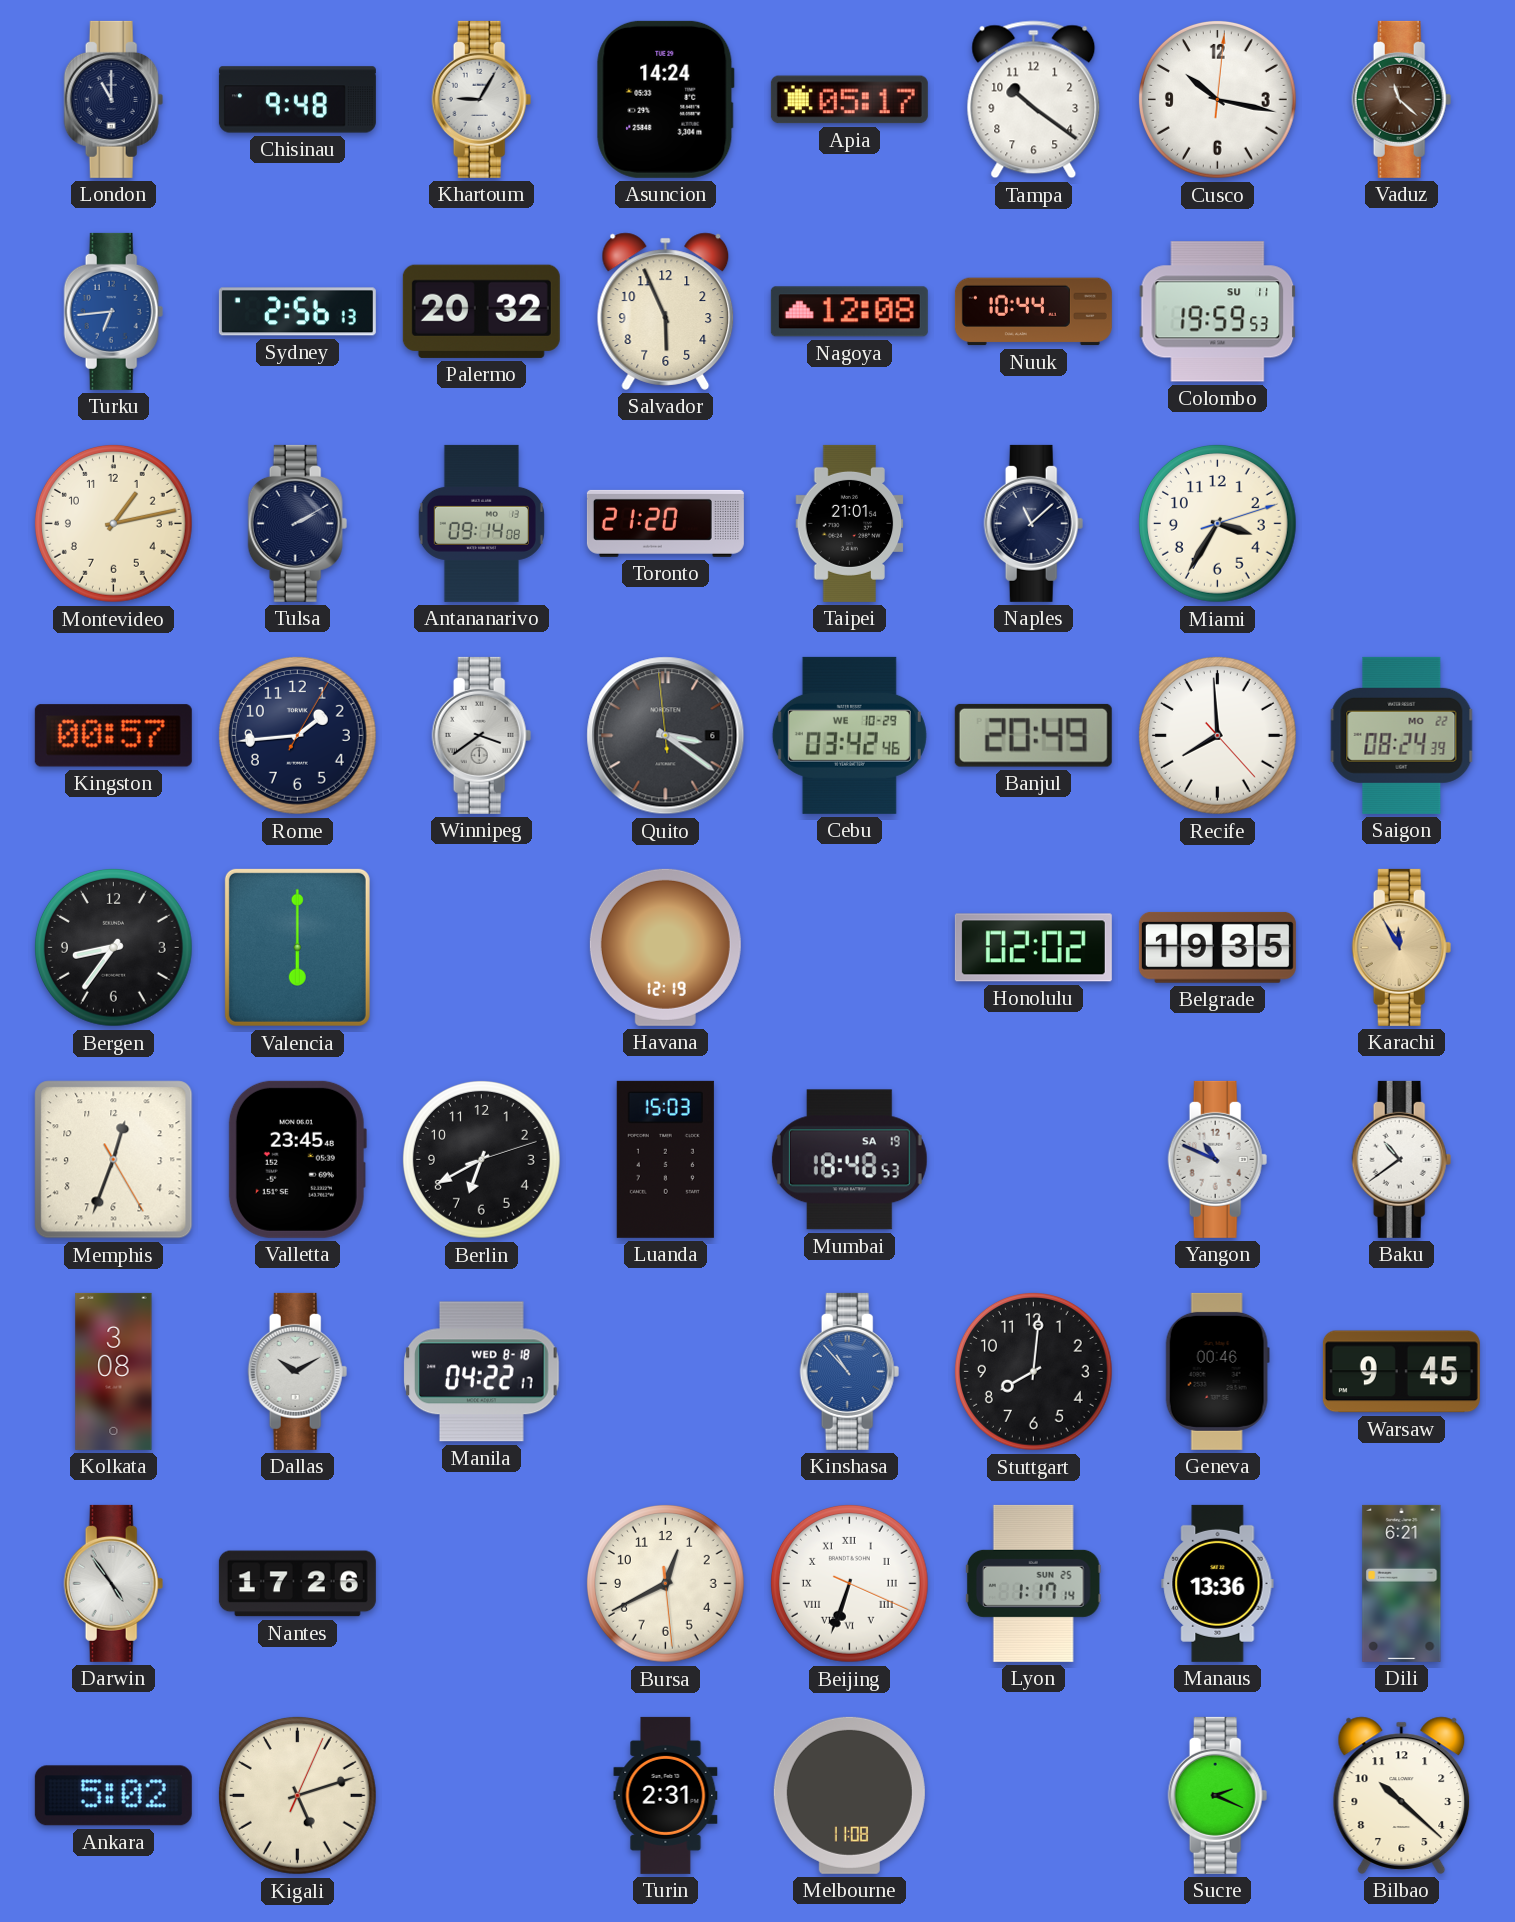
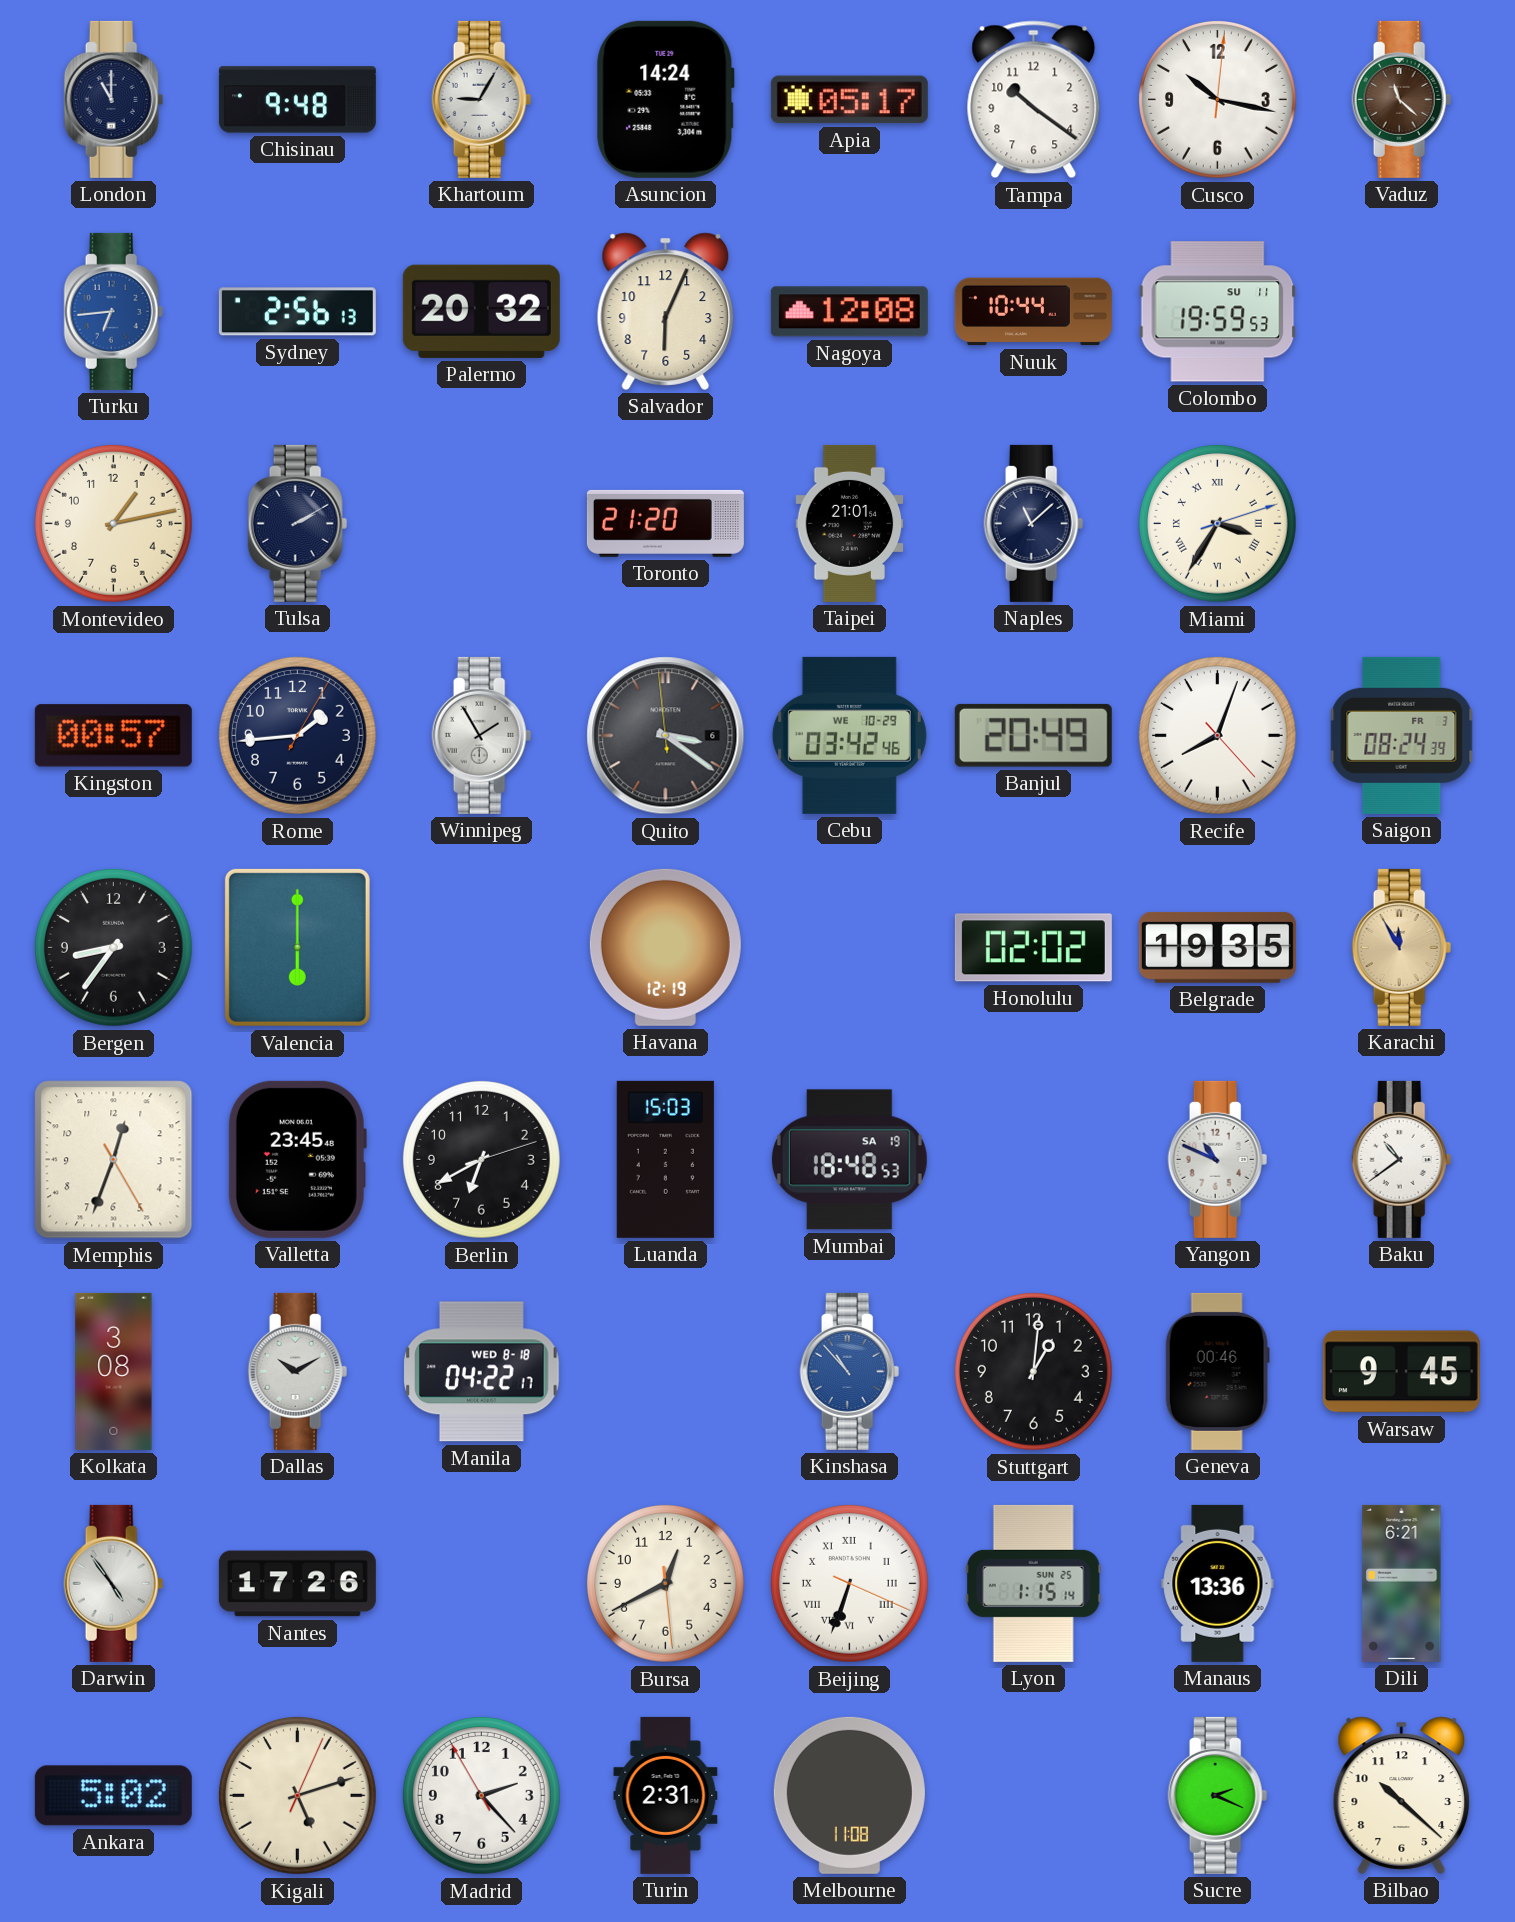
Salvador: 5:56 -> 6:04
Antananarivo: 09:14 -> none
Miami numerals: Arabic -> Roman
Winnipeg: 3:39 -> 1:55
Recife: 7:59 -> 8:03
Saigon date: MO 22 -> FR 3
Stuttgart: 8:01 -> 1:01
Lyon: 1:17 -> 1:15
Madrid: none -> 2:22
